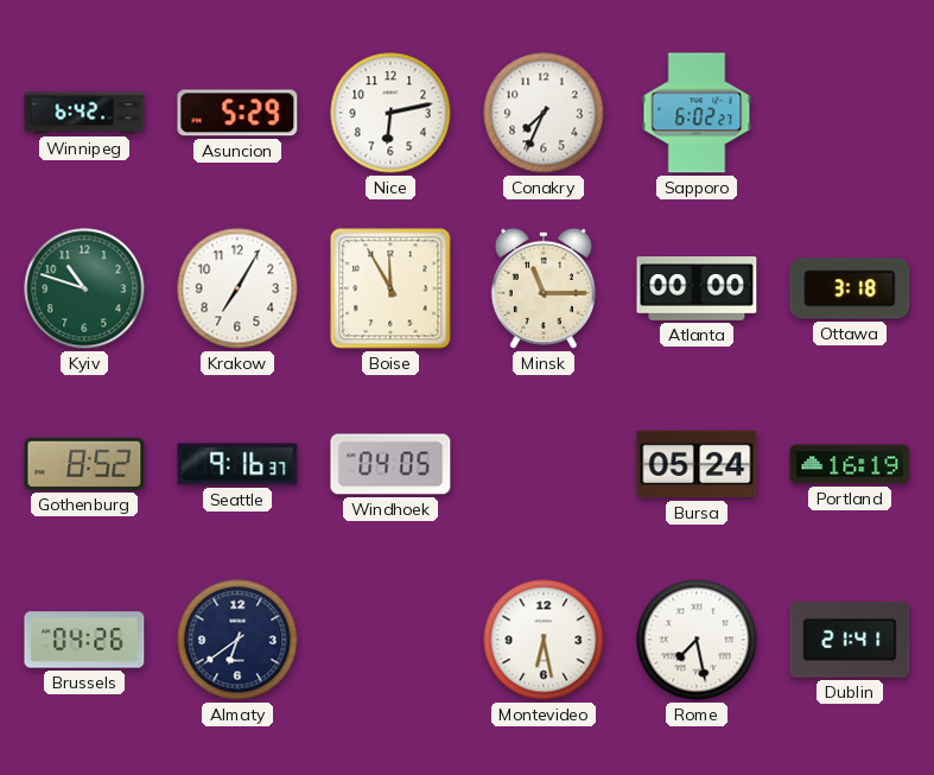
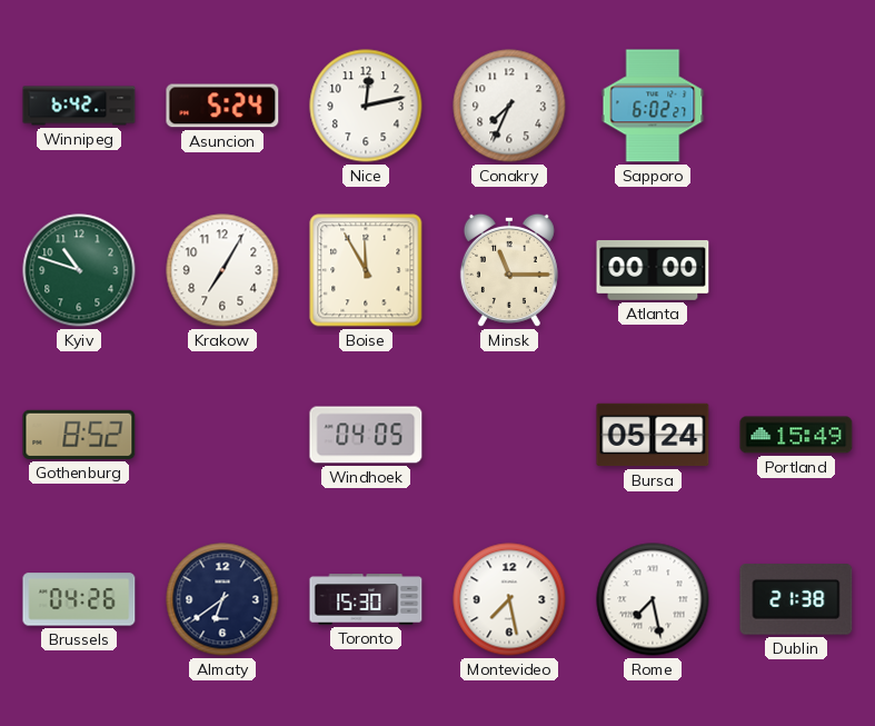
Asuncion: 5:29 -> 5:24
Nice: 6:13 -> 12:13
Ottawa: 3:18 -> none
Seattle: 9:16 -> none
Portland: 16:19 -> 15:49
Toronto: none -> 15:30
Montevideo: 6:28 -> 7:28
Dublin: 21:41 -> 21:38
